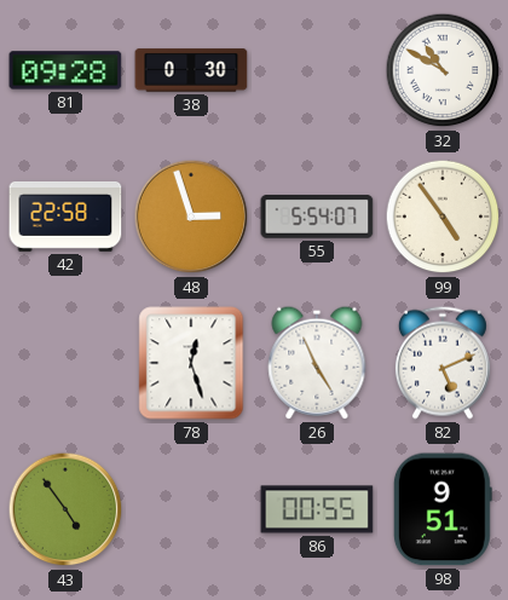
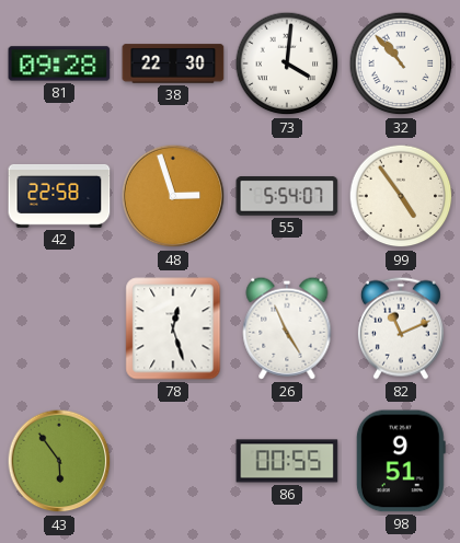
38: 0:30 -> 22:30
73: none -> 4:01
32: 10:50 -> 10:53
82: 5:11 -> 11:11
43: 4:54 -> 5:54
